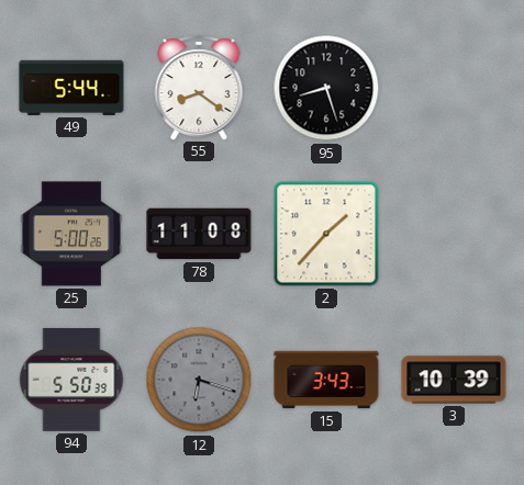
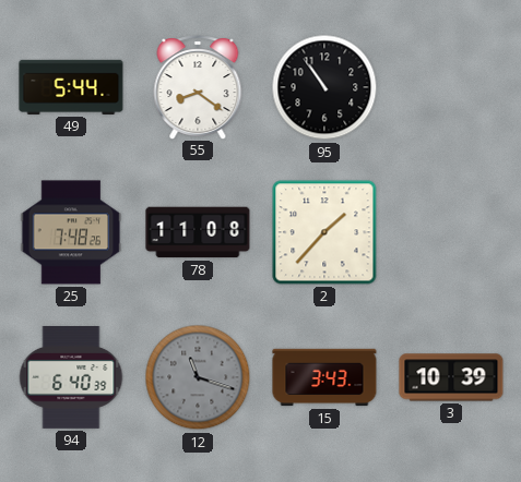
95: 8:27 -> 10:54
25: 5:00 -> 7:48
94: 5:50 -> 6:40
12: 6:18 -> 11:18
